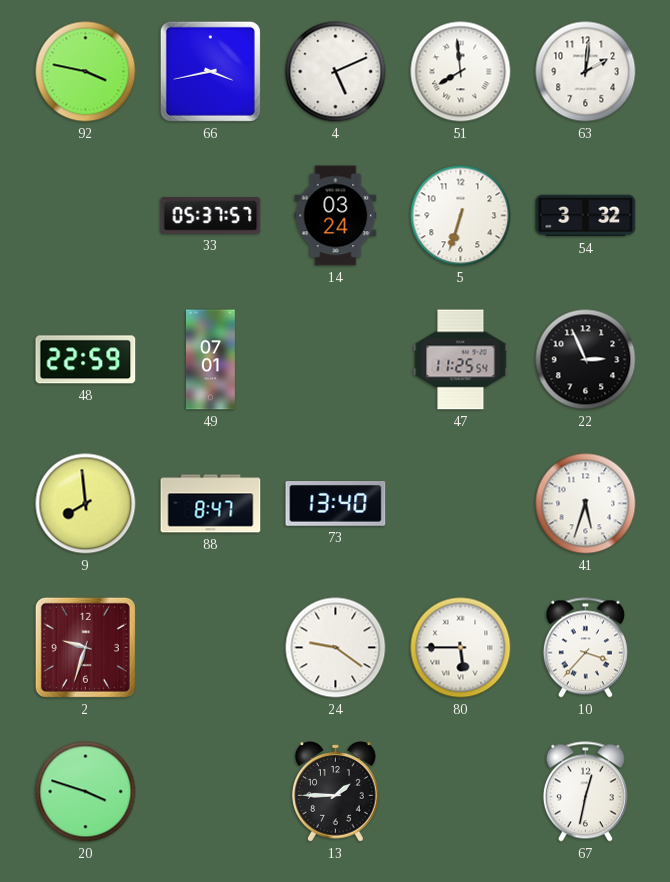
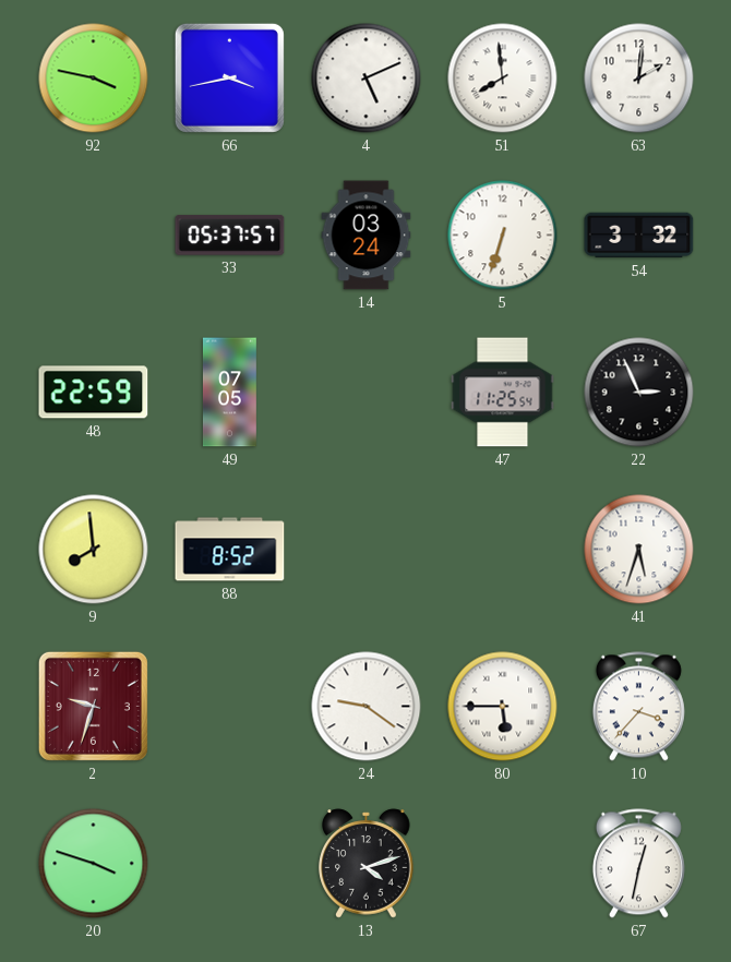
49: 07:01 -> 07:05
88: 8:47 -> 8:52
73: 13:40 -> none
13: 1:45 -> 4:12
